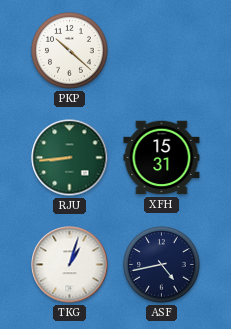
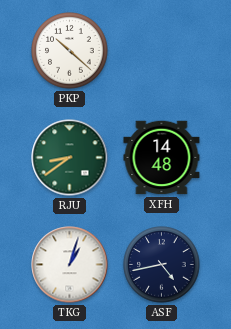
RJU: 8:44 -> 8:39
XFH: 15:31 -> 14:48
